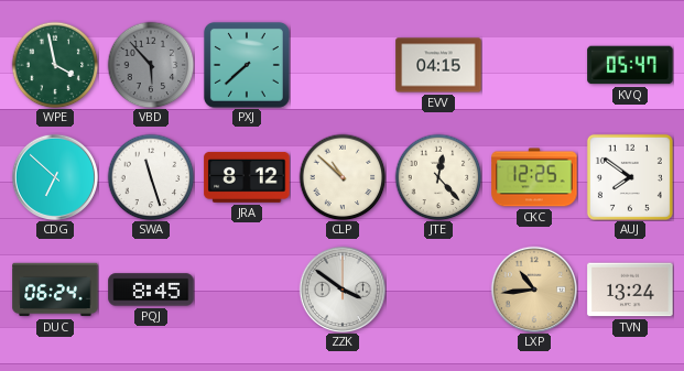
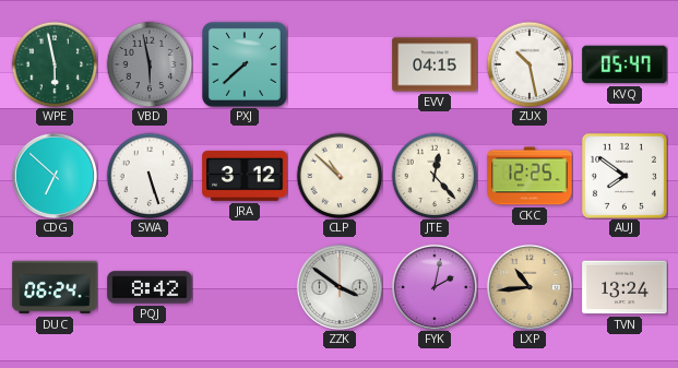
WPE: 3:58 -> 5:58
VBD: 5:53 -> 5:58
ZUX: none -> 10:28
SWA: 11:27 -> 5:27
JRA: 8:12 -> 3:12
PQJ: 8:45 -> 8:42
FYK: none -> 2:02
